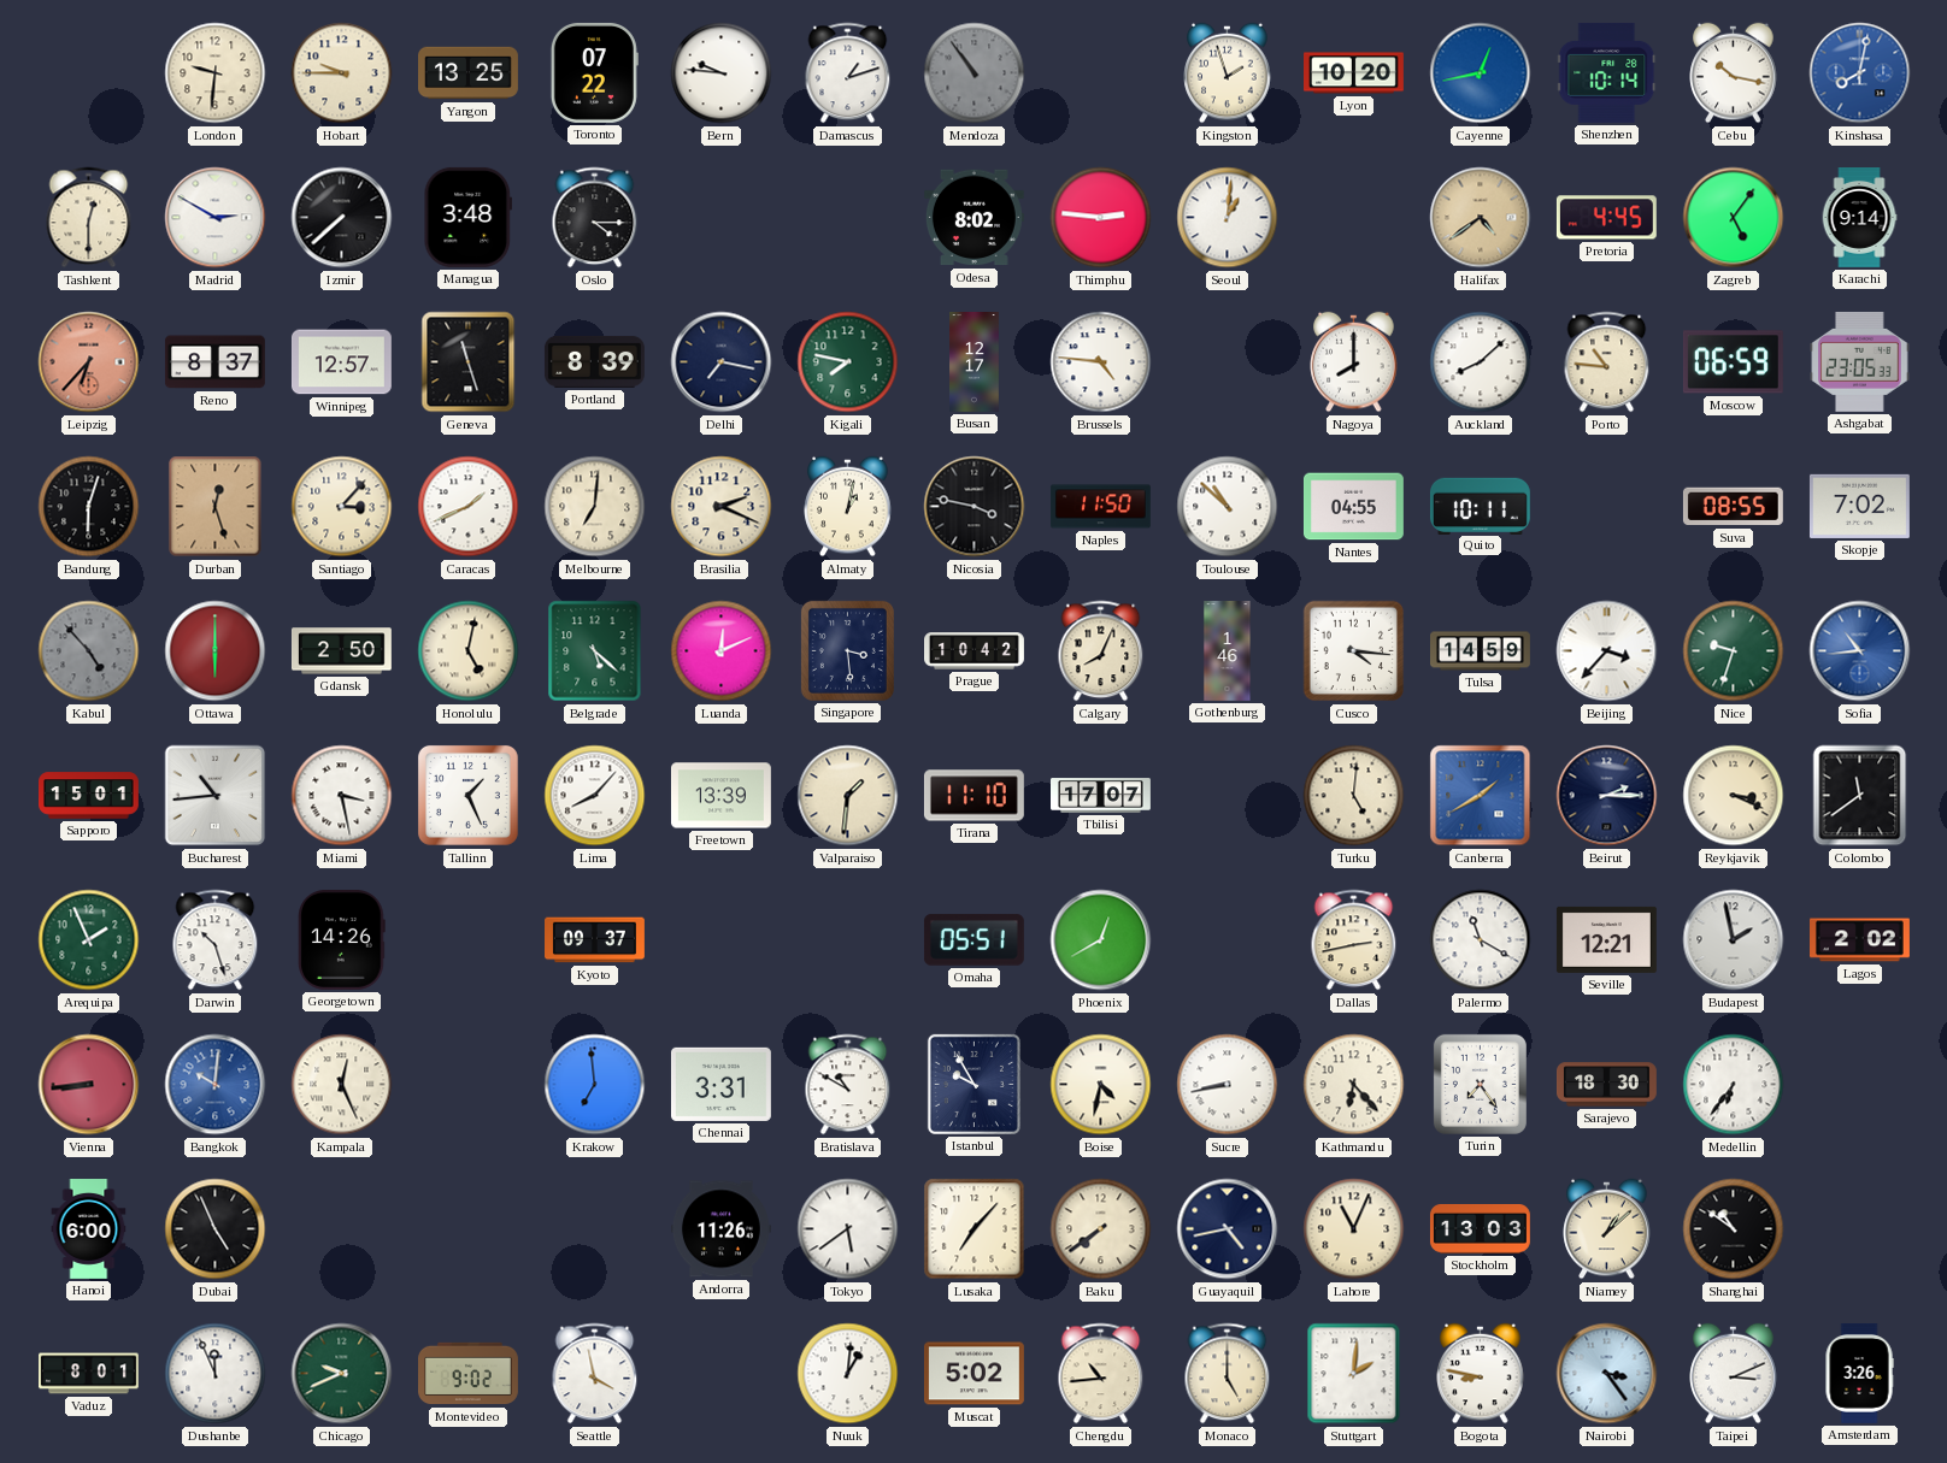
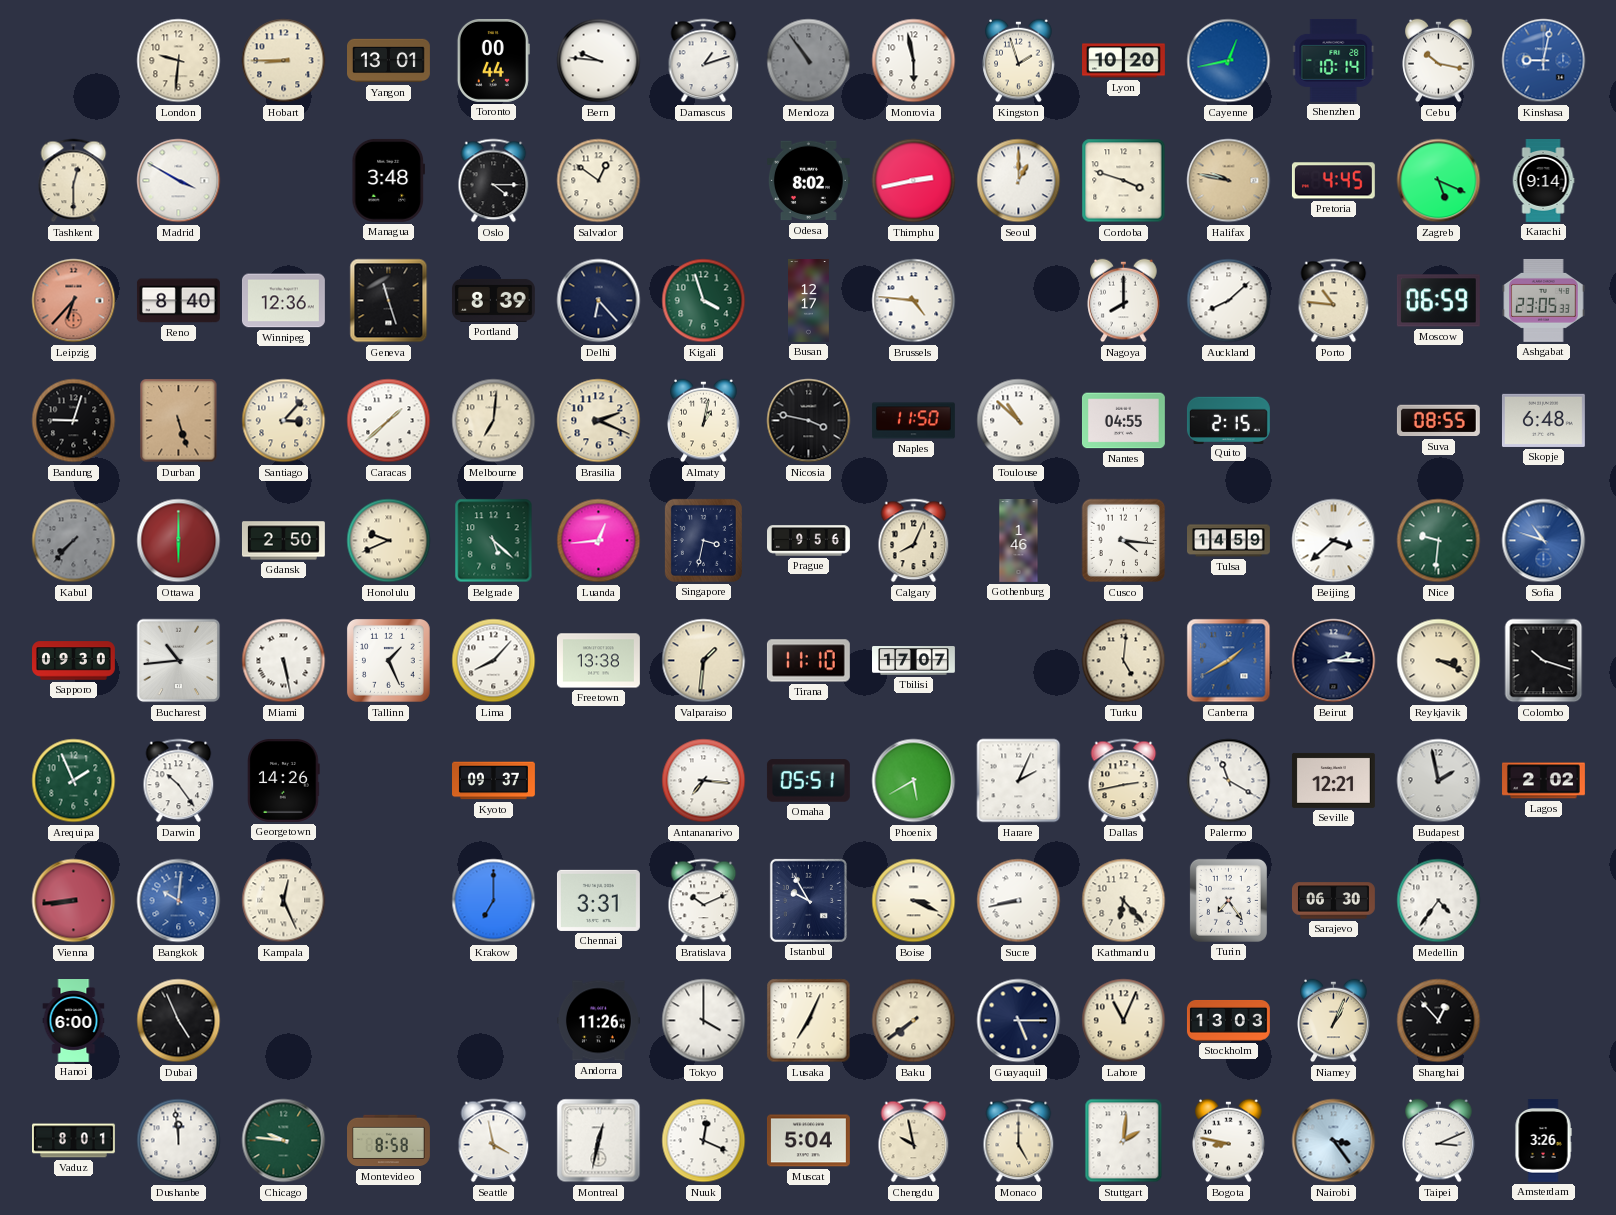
Hobart: 9:45 -> 8:45
Yangon: 13:25 -> 13:01
Toronto: 07:22 -> 00:44
Monrovia: none -> 5:58
Kinshasa: 8:02 -> 9:02
Madrid: 2:50 -> 3:50
Izmir: 7:38 -> none
Salvador: none -> 12:51
Thimphu: 2:46 -> 2:43
Seoul: 1:01 -> 1:00
Cordoba: none -> 3:48
Halifax: 4:39 -> 9:47
Zagreb: 5:06 -> 5:19
Reno: 8:37 -> 8:40
Winnipeg: 12:57 -> 12:36
Delhi: 7:17 -> 6:23
Kigali: 7:47 -> 3:57
Bandung: 6:03 -> 9:03
Durban: 12:27 -> 5:27
Caracas: 1:41 -> 1:38
Quito: 10:11 -> 2:15
Skopje: 7:02 -> 6:48
Kabul: 4:53 -> 7:37
Honolulu: 5:02 -> 9:41
Luanda: 12:11 -> 12:44
Singapore: 3:29 -> 3:32
Prague: 10:42 -> 9:56
Beijing: 3:37 -> 3:38
Nice: 9:33 -> 9:31
Sofia: 10:44 -> 10:48
Sapporo: 15:01 -> 09:30
Miami: 3:28 -> 5:28
Freetown: 13:39 -> 13:38
Colombo: 11:39 -> 10:18
Darwin: 10:27 -> 10:24
Antananarivo: none -> 7:16
Phoenix: 12:40 -> 5:40
Harare: none -> 2:04
Krakow: 6:59 -> 7:00
Bratislava: 10:50 -> 10:11
Boise: 4:32 -> 3:19
Sarajevo: 18:30 -> 06:30
Medellin: 6:36 -> 4:36
Tokyo: 5:39 -> 4:00
Lusaka: 7:07 -> 7:04
Guayaquil: 4:43 -> 5:15
Niamey: 1:08 -> 1:04
Shanghai: 10:51 -> 12:53
Dushanbe: 11:56 -> 11:59
Chicago: 9:41 -> 9:46
Montevideo: 9:02 -> 8:58
Montreal: none -> 12:32
Nuuk: 1:01 -> 12:19
Muscat: 5:02 -> 5:04
Chengdu: 10:44 -> 9:58
